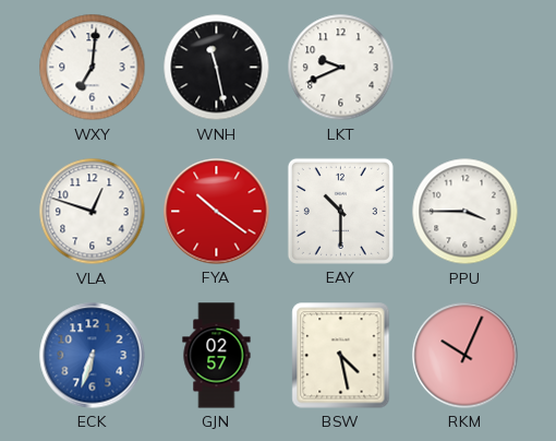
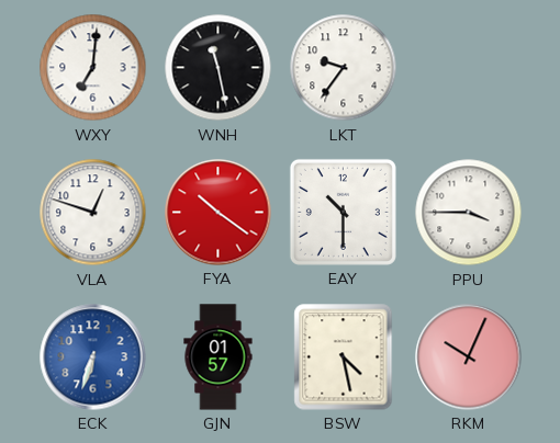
LKT: 9:41 -> 9:36
GJN: 02:57 -> 01:57
